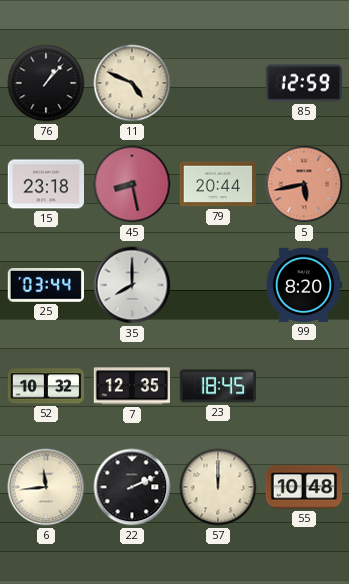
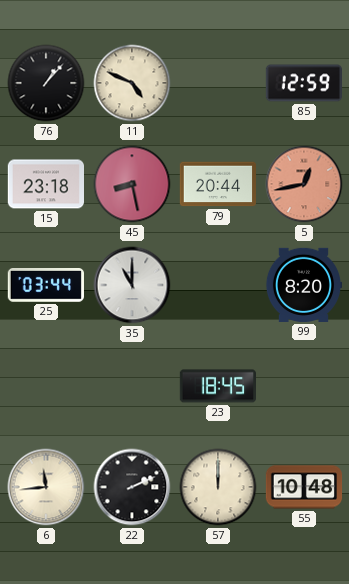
5: 5:43 -> 12:43
35: 8:00 -> 11:00
52: 10:32 -> none
7: 12:35 -> none
